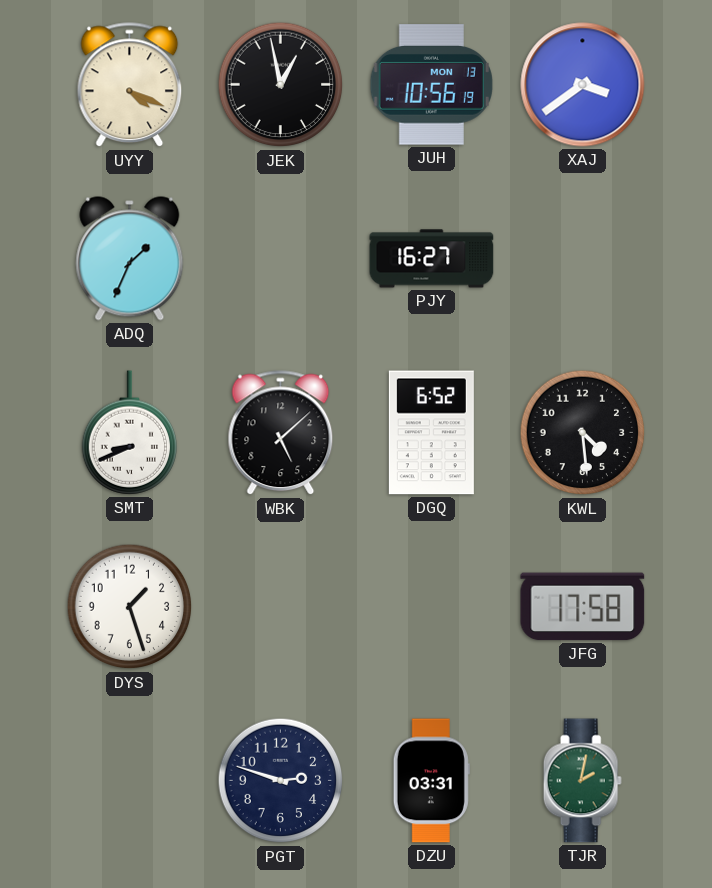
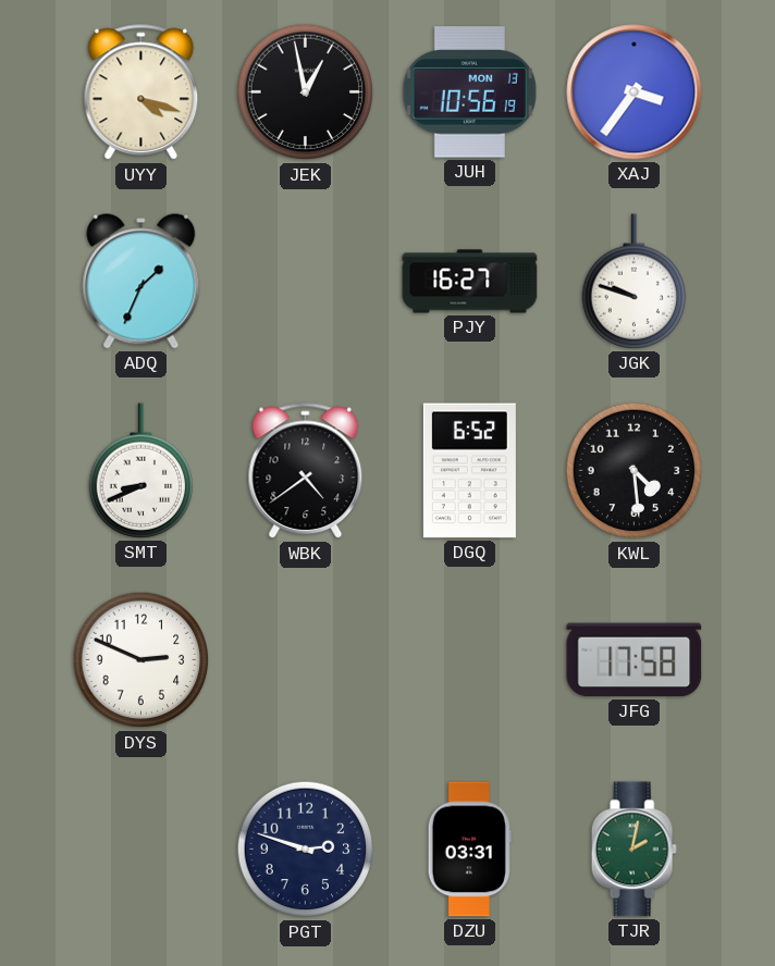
UYY: 4:19 -> 4:18
XAJ: 3:39 -> 3:36
JGK: none -> 9:48
WBK: 5:08 -> 4:39
DYS: 1:27 -> 2:49
